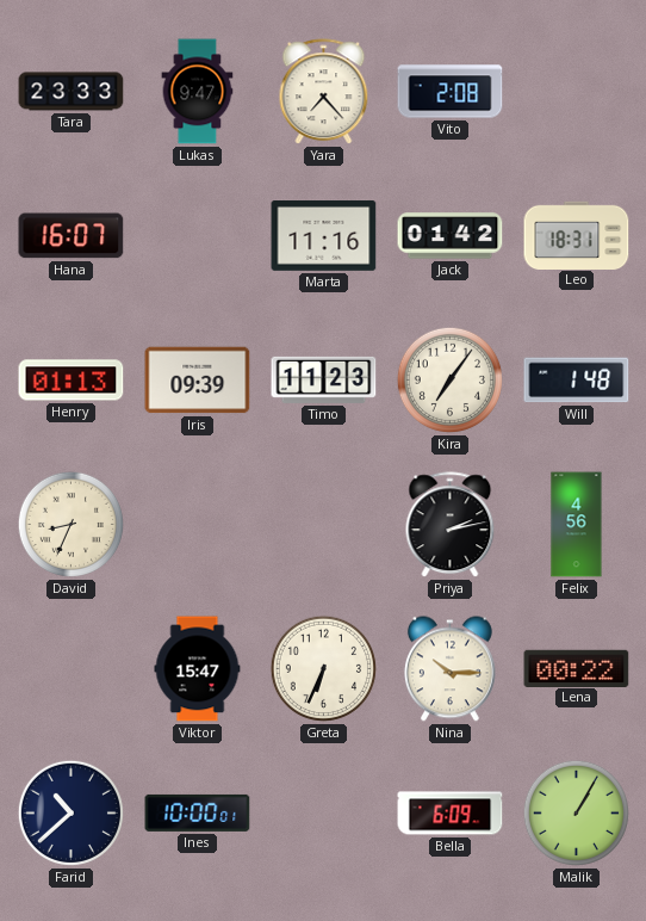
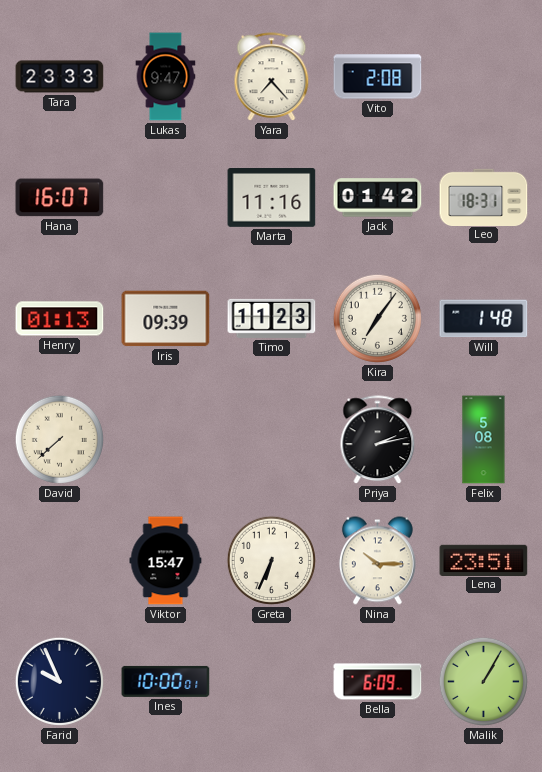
David: 8:34 -> 7:38
Felix: 4:56 -> 5:08
Lena: 00:22 -> 23:51
Farid: 10:38 -> 9:56
